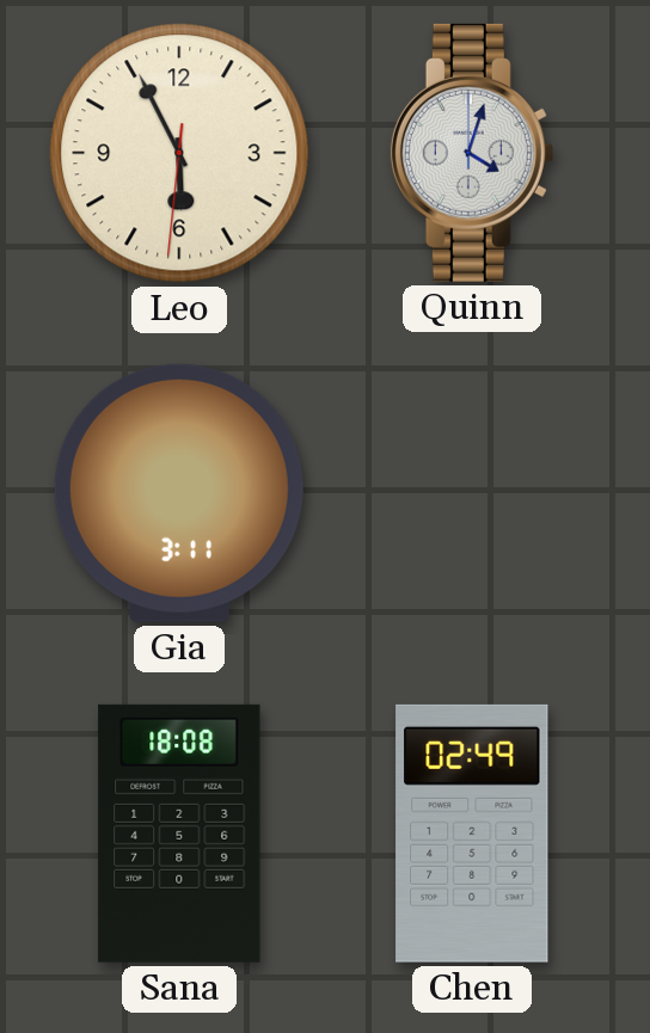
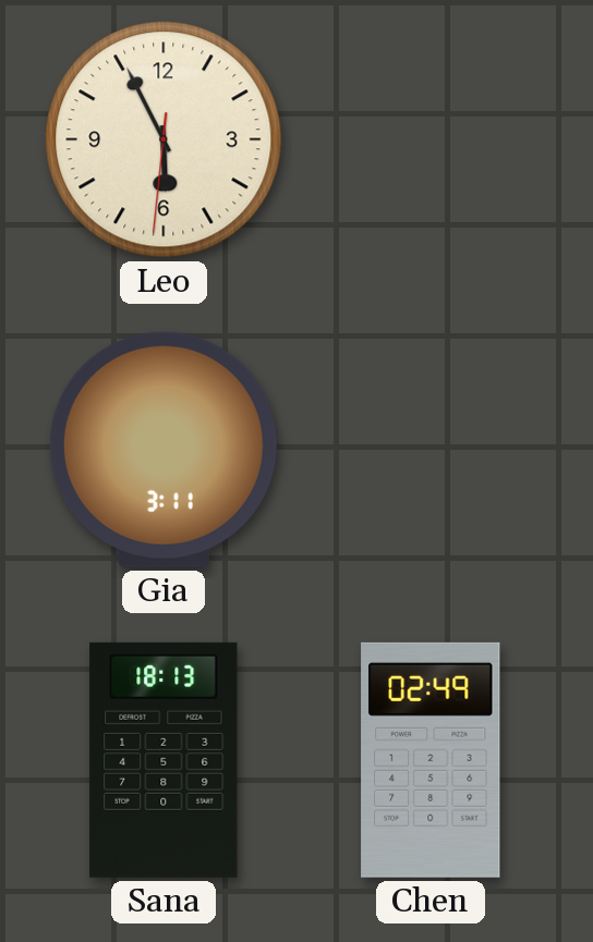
Quinn: 4:03 -> none
Sana: 18:08 -> 18:13
